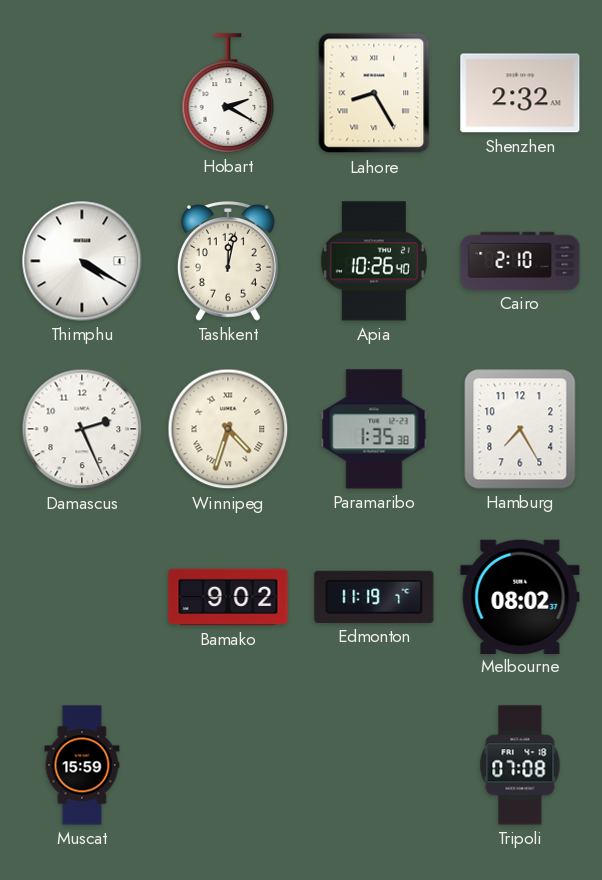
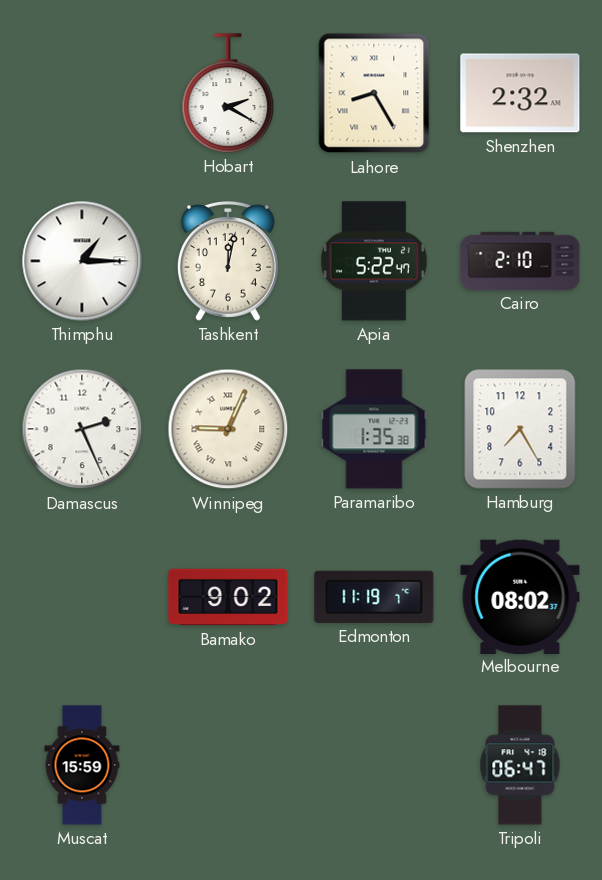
Thimphu: 4:20 -> 1:15
Apia: 10:26 -> 5:22
Winnipeg: 4:33 -> 9:04
Tripoli: 07:08 -> 06:47
